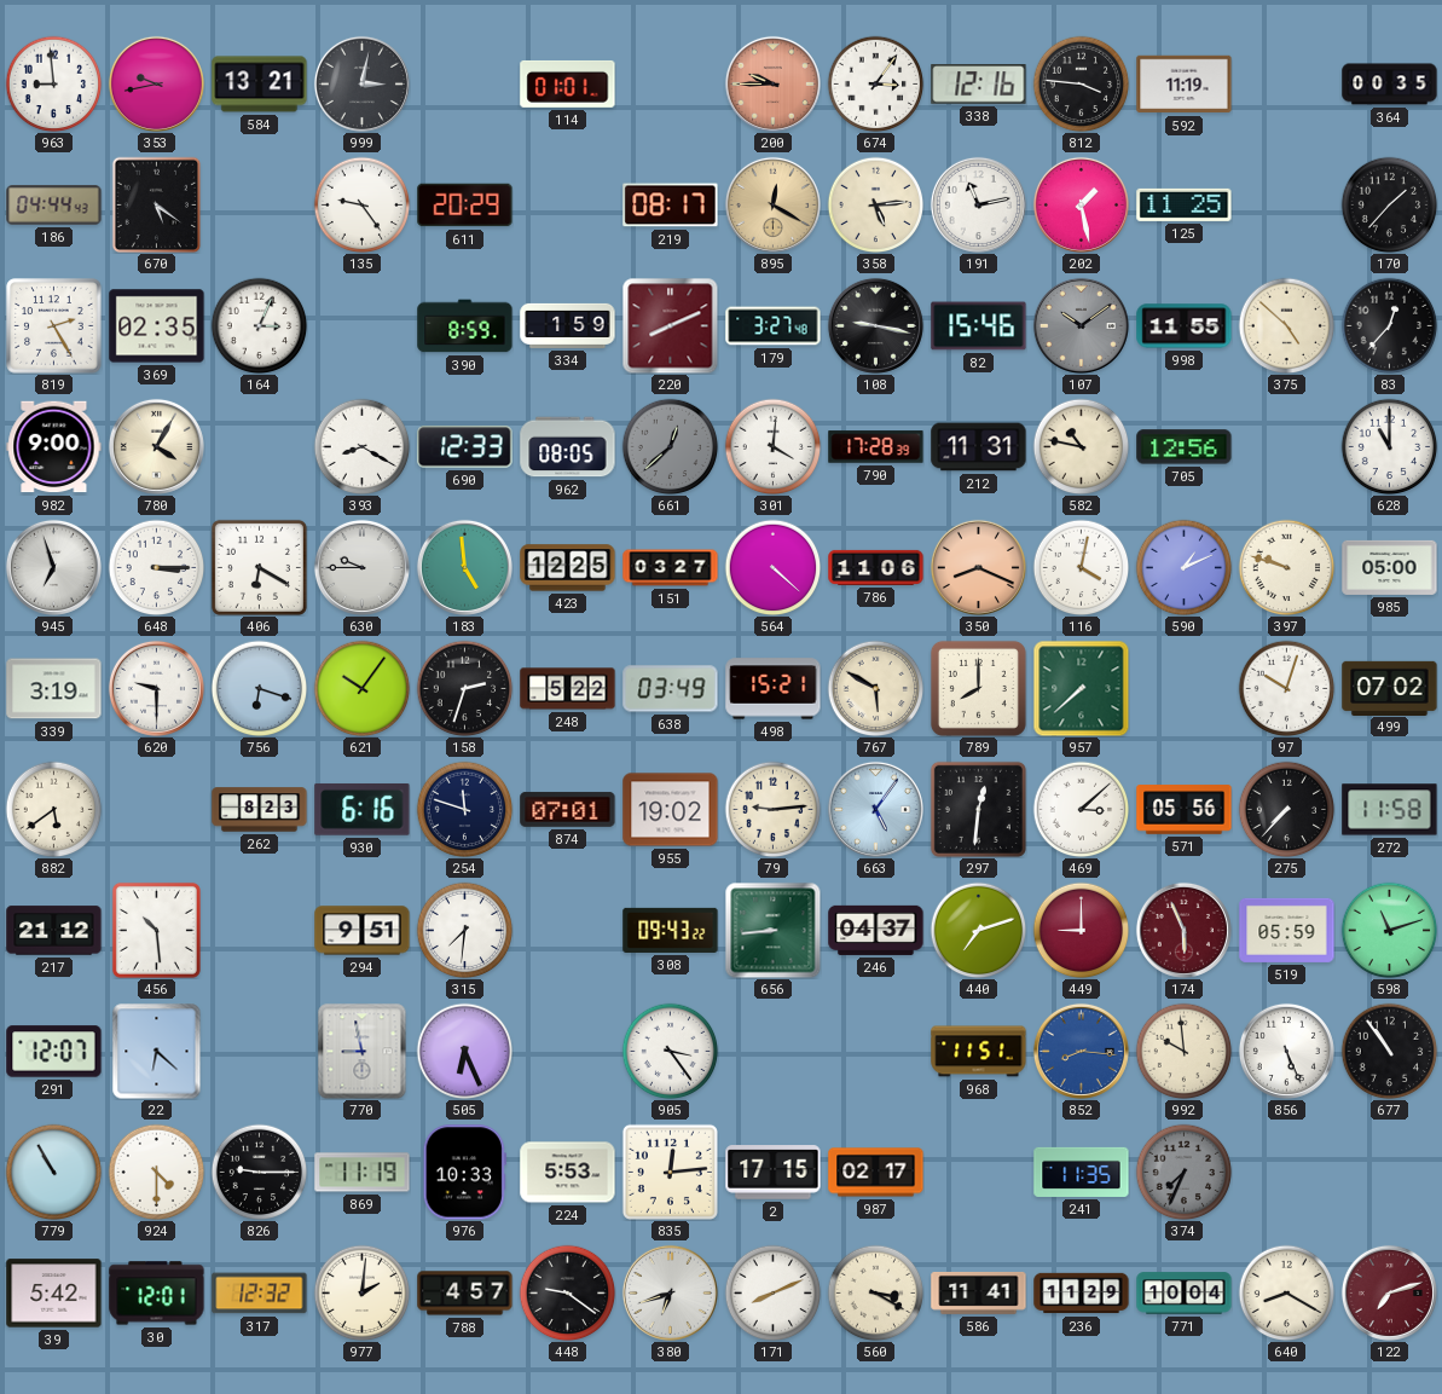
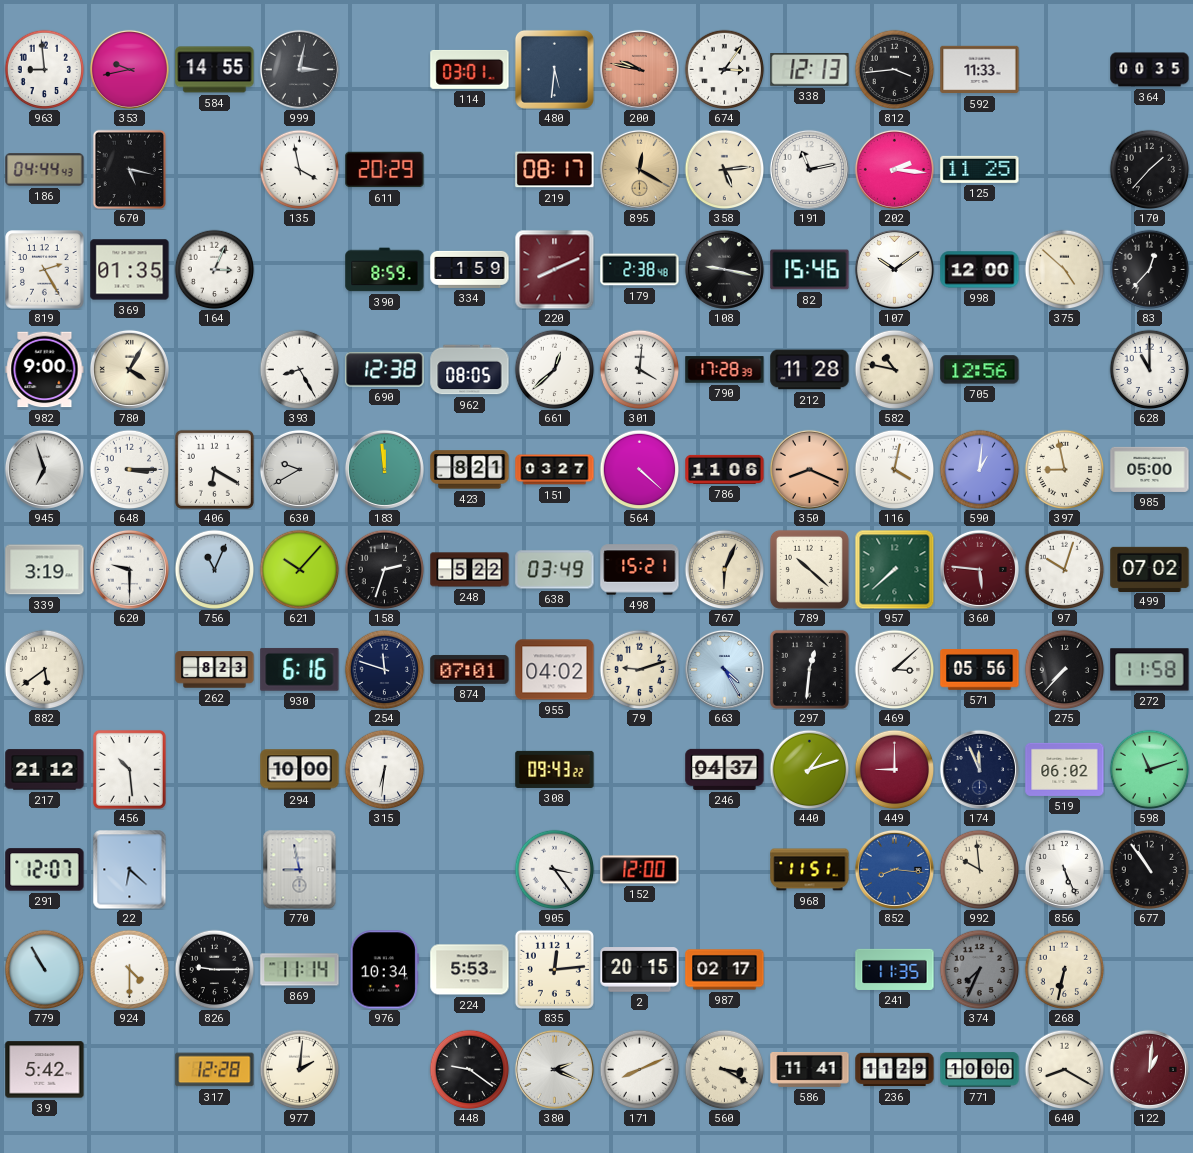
584: 13:21 -> 14:55
114: 01:01 -> 03:01
480: none -> 5:31
200: 9:45 -> 9:47
338: 12:16 -> 12:13
812: 3:46 -> 3:44
592: 11:19 -> 11:33
670: 5:21 -> 5:17
135: 9:24 -> 3:58
202: 1:28 -> 2:16
369: 02:35 -> 01:35
179: 3:27 -> 2:38
107 dial: grey -> white
998: 11:55 -> 12:00
393: 8:20 -> 8:25
690: 12:33 -> 12:38
661 dial: grey -> white
212: 11:31 -> 11:28
630: 9:45 -> 9:40
183: 4:59 -> 11:59
423: 12:25 -> 8:21
590: 1:11 -> 1:01
397: 9:48 -> 8:58
756: 6:18 -> 11:04
621: 10:06 -> 10:07
767: 5:50 -> 6:04
789: 8:00 -> 10:22
360: none -> 5:46
955: 19:02 -> 04:02
79: 9:14 -> 9:12
663: 5:06 -> 4:25
294: 9:51 -> 10:00
315: 7:31 -> 6:31
656: 8:44 -> none
440: 7:12 -> 1:12
174: 5:56 -> 11:56
174 dial: burgundy -> navy
519: 05:59 -> 06:02
505: 6:26 -> none
152: none -> 12:00
869: 11:19 -> 11:14
976: 10:33 -> 10:34
2: 17:15 -> 20:15
268: none -> 6:32
30: 12:01 -> none
317: 12:32 -> 12:28
788: 4:57 -> none
380: 6:42 -> 2:19
771: 10:04 -> 10:00
122: 7:12 -> 1:01
